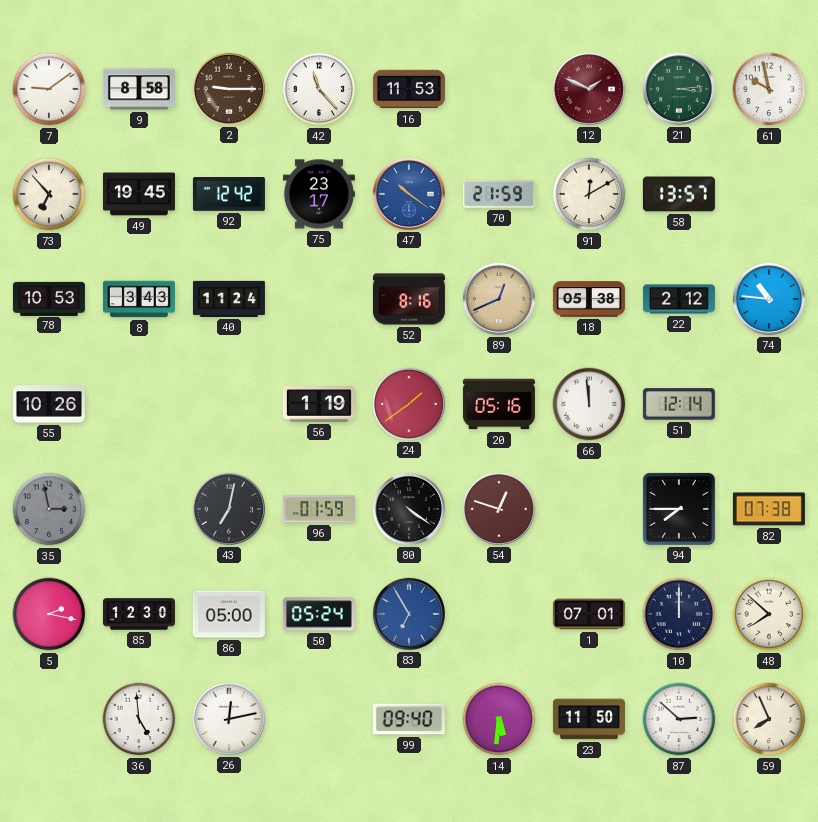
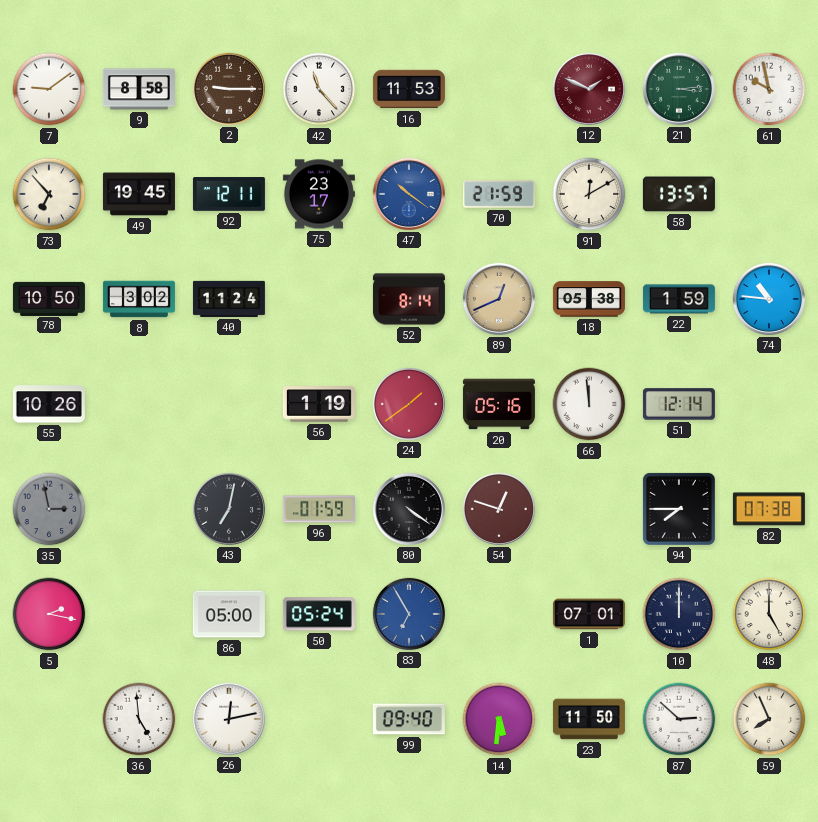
92: 12:42 -> 12:11
78: 10:53 -> 10:50
8: 3:43 -> 3:02
52: 8:16 -> 8:14
22: 2:12 -> 1:59
85: 12:30 -> none
48: 7:52 -> 5:00
